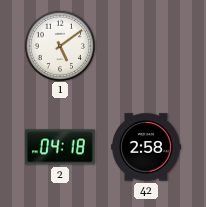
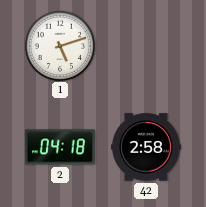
1: 5:09 -> 5:12
